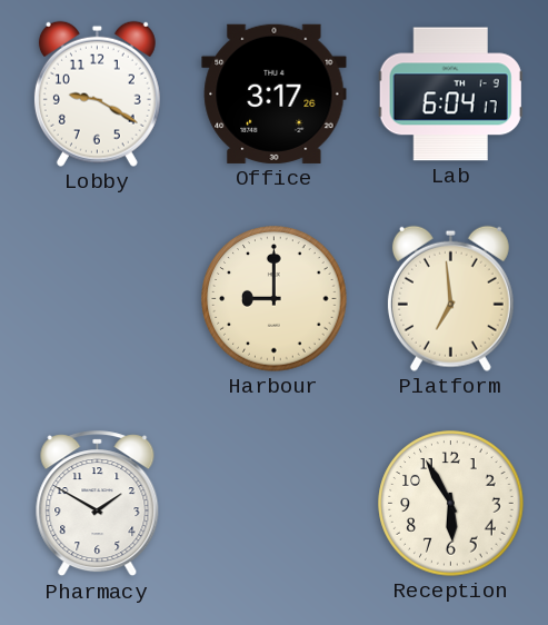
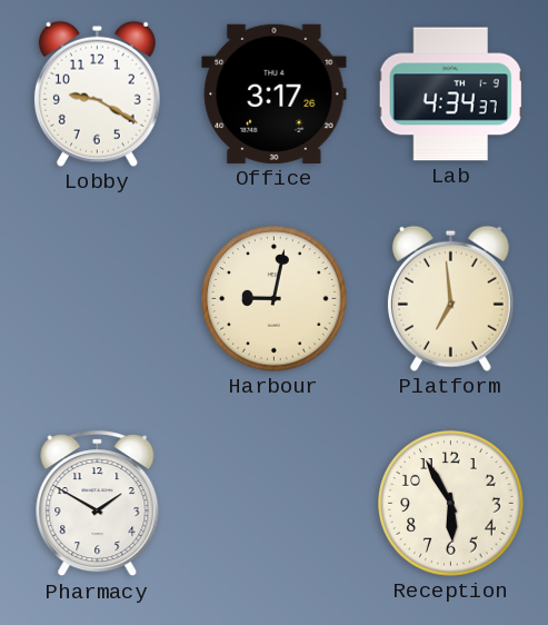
Lab: 6:04 -> 4:34
Harbour: 9:00 -> 9:02
